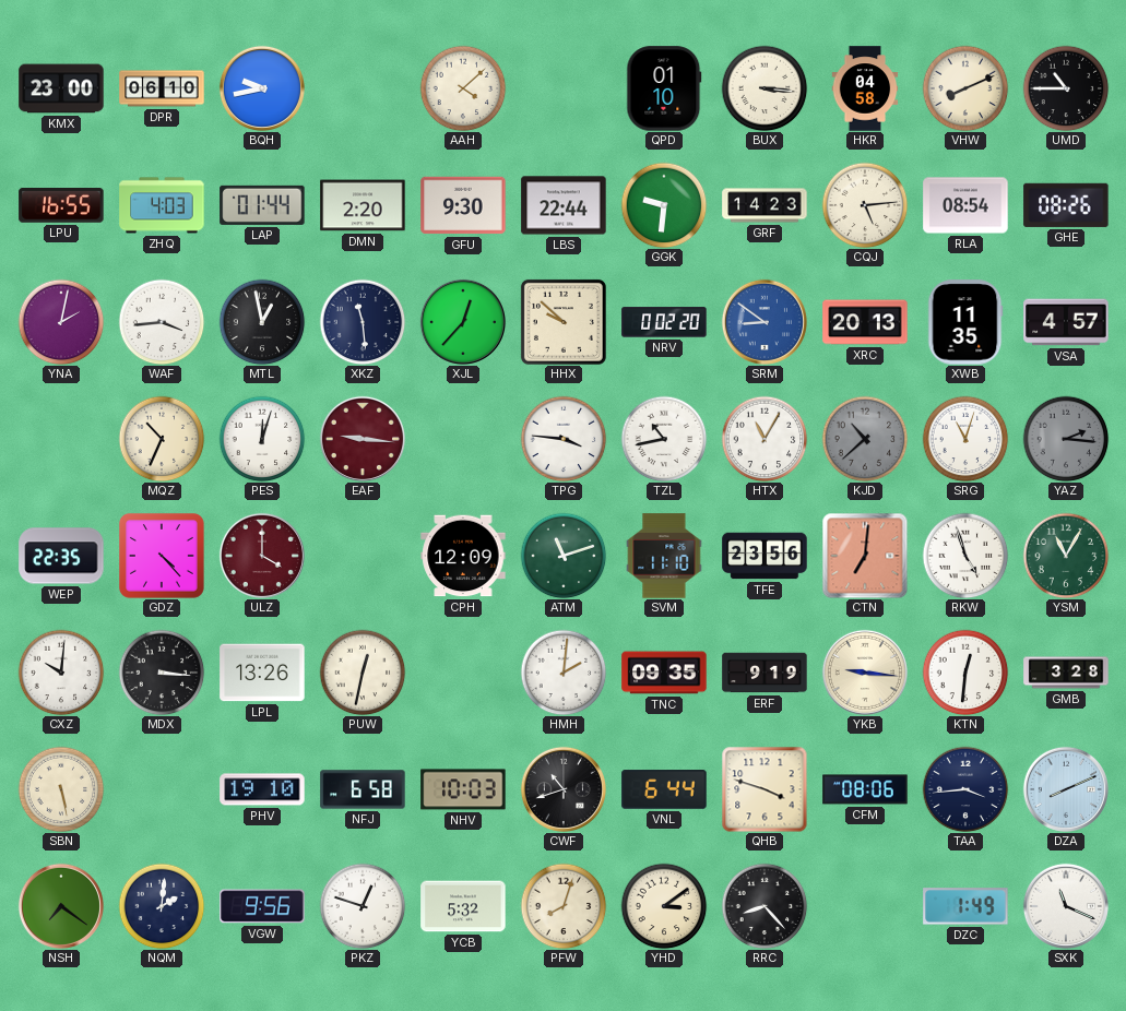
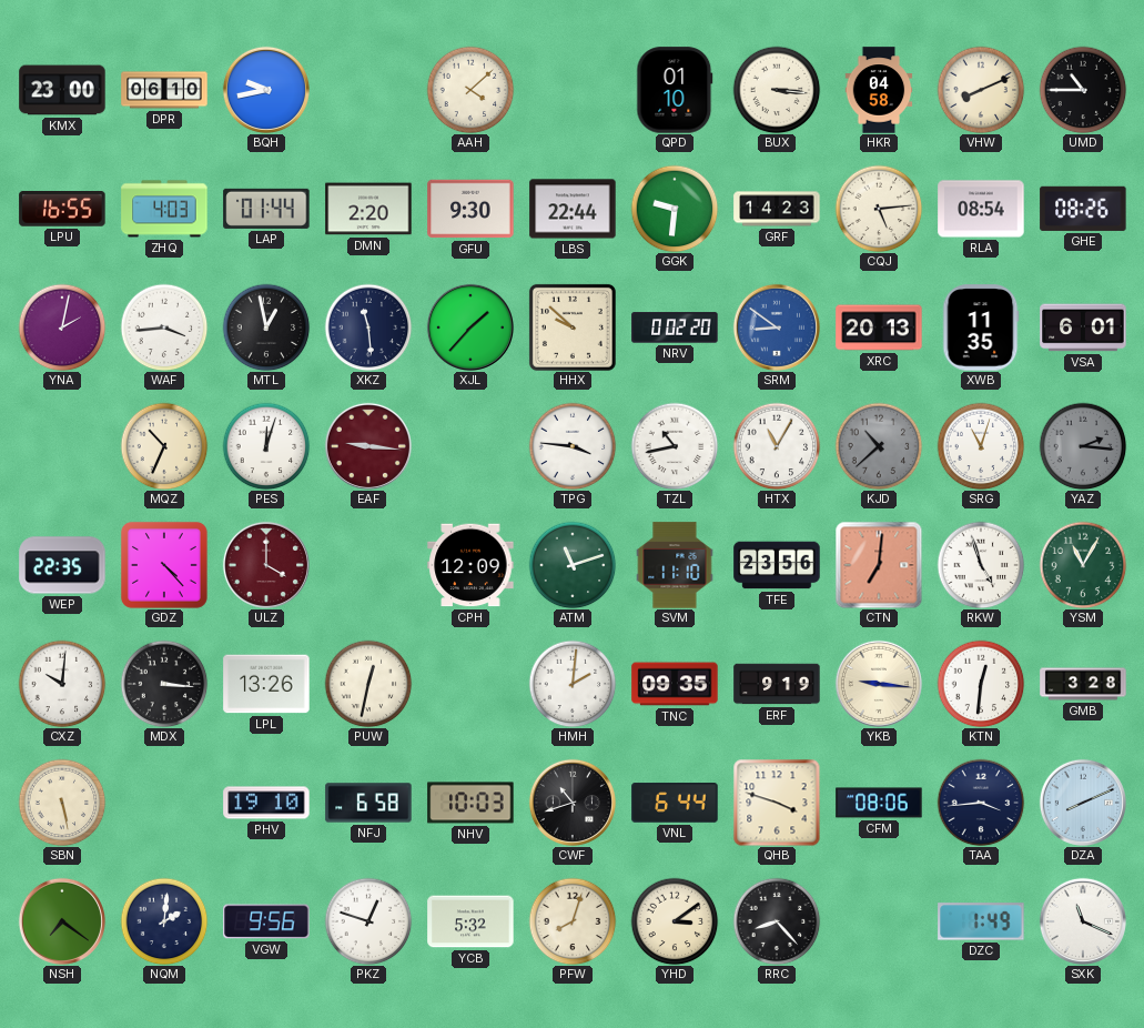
XJL: 12:37 -> 1:37
VSA: 4:57 -> 6:01
